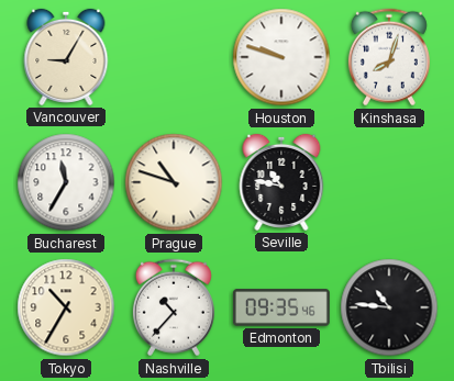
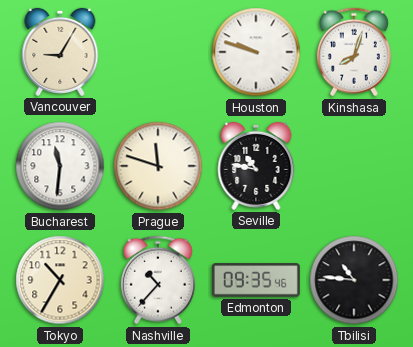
Bucharest: 11:35 -> 11:31
Prague: 10:48 -> 11:48
